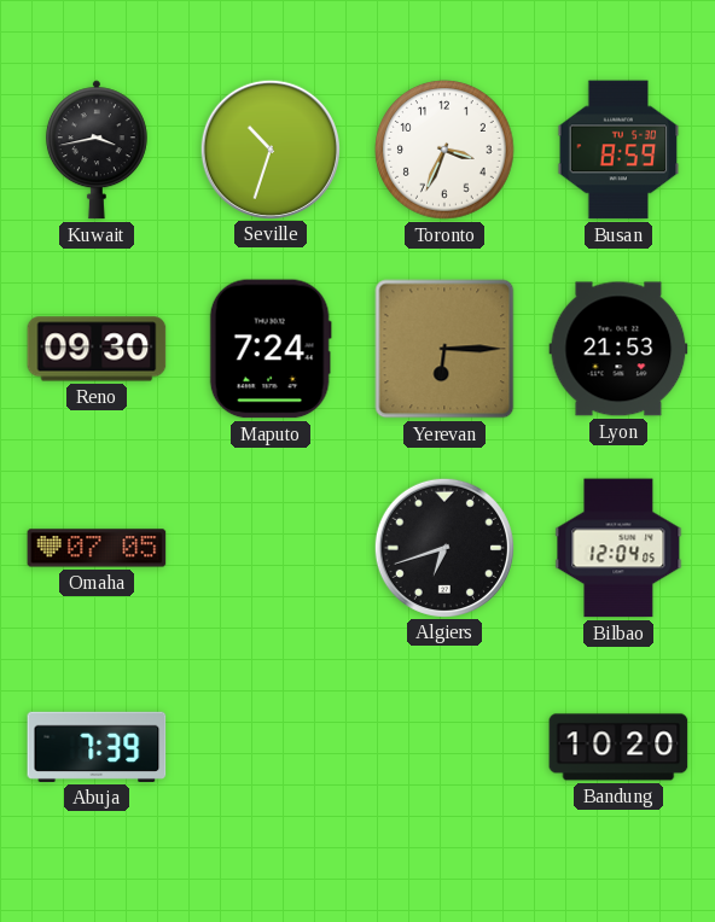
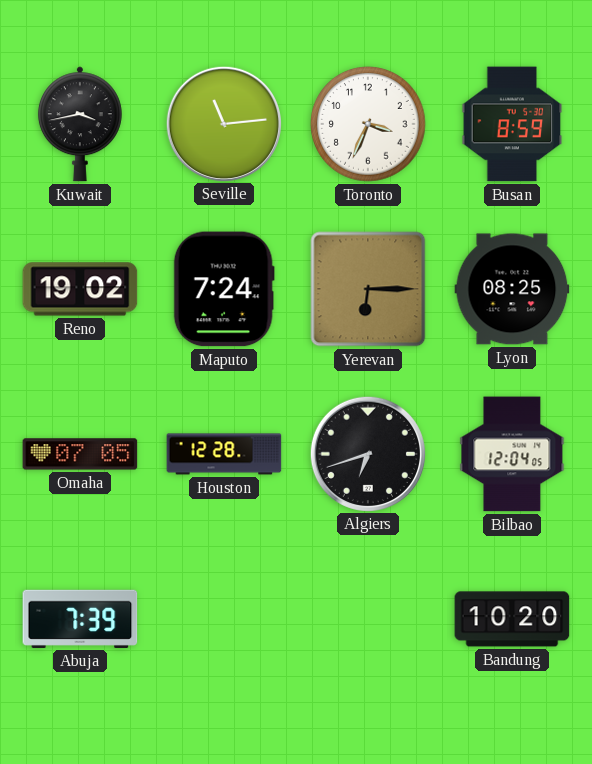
Seville: 10:33 -> 11:14
Reno: 09:30 -> 19:02
Lyon: 21:53 -> 08:25
Houston: none -> 12:28
